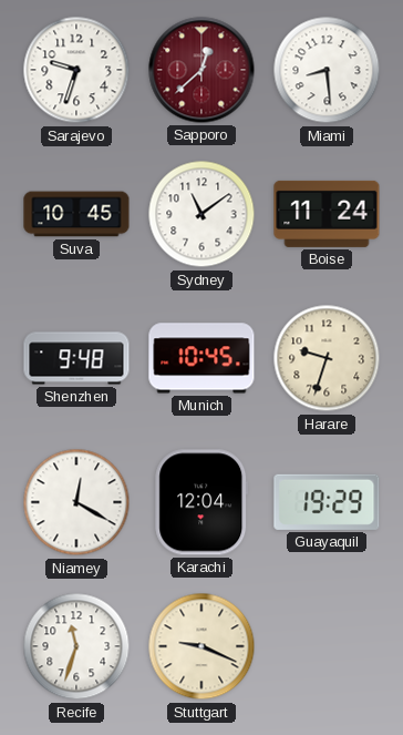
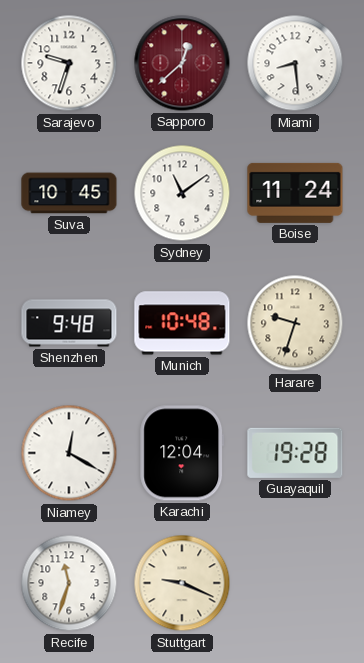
Munich: 10:45 -> 10:48
Guayaquil: 19:29 -> 19:28
